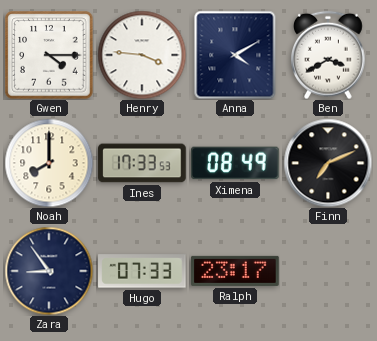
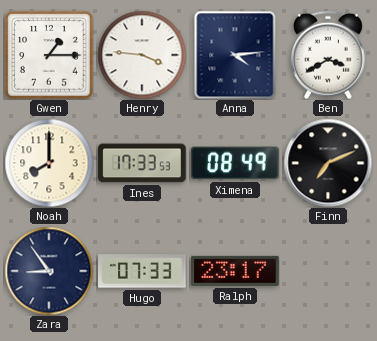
Gwen: 4:15 -> 1:15
Anna: 4:10 -> 4:14
